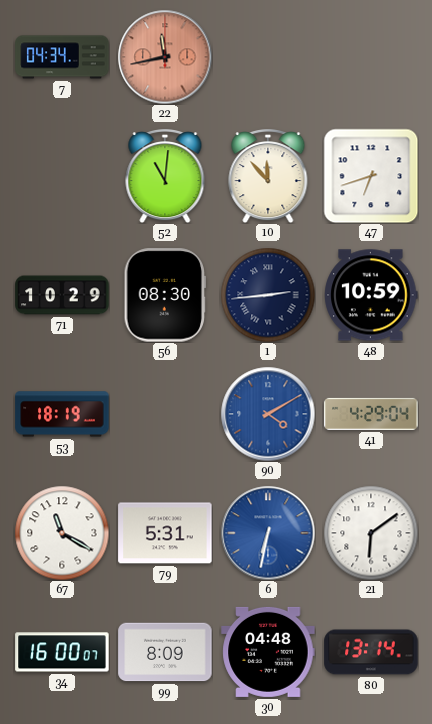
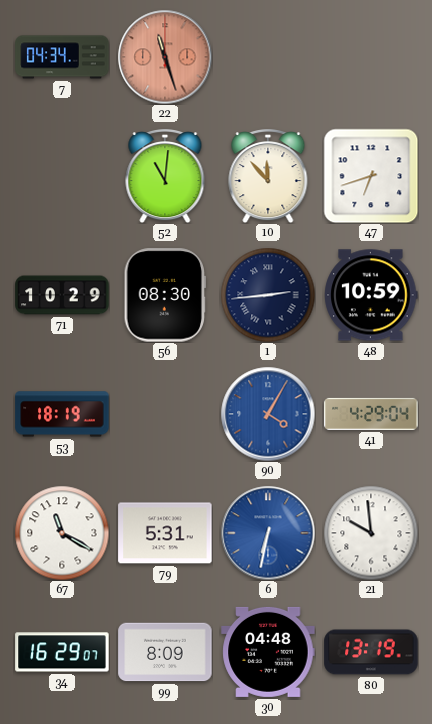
22: 11:43 -> 11:27
90: 4:10 -> 4:05
21: 6:09 -> 9:59
34: 16:00 -> 16:29
80: 13:14 -> 13:19
